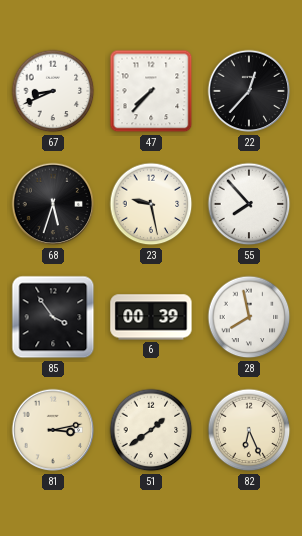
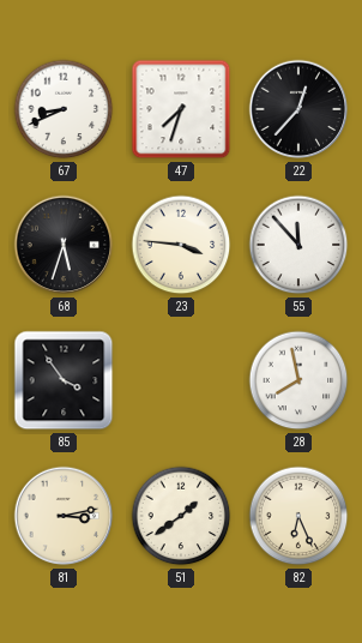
47: 7:37 -> 7:33
23: 9:28 -> 3:46
55: 7:53 -> 11:53
6: 00:39 -> none
